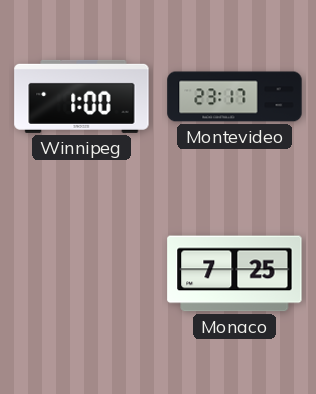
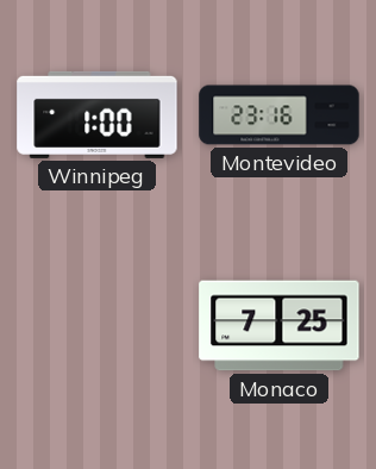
Montevideo: 23:17 -> 23:16
